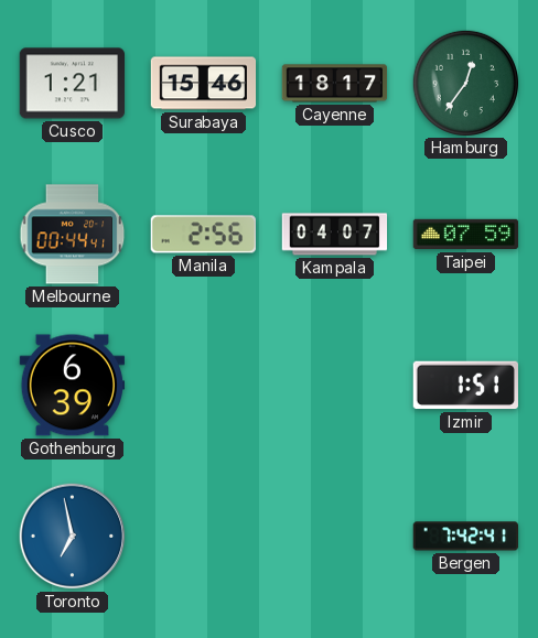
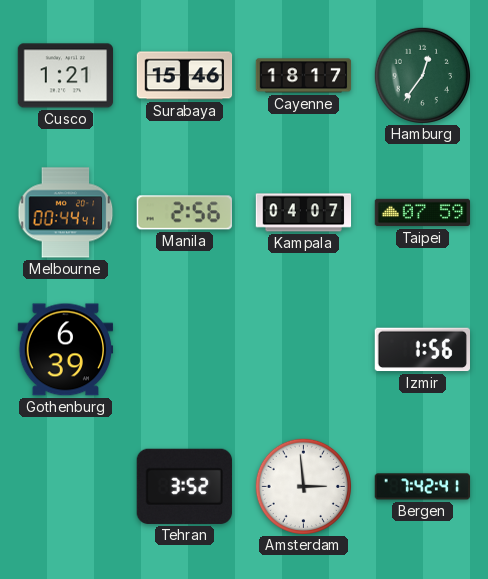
Izmir: 1:51 -> 1:56
Toronto: 6:58 -> none
Tehran: none -> 3:52
Amsterdam: none -> 2:59
